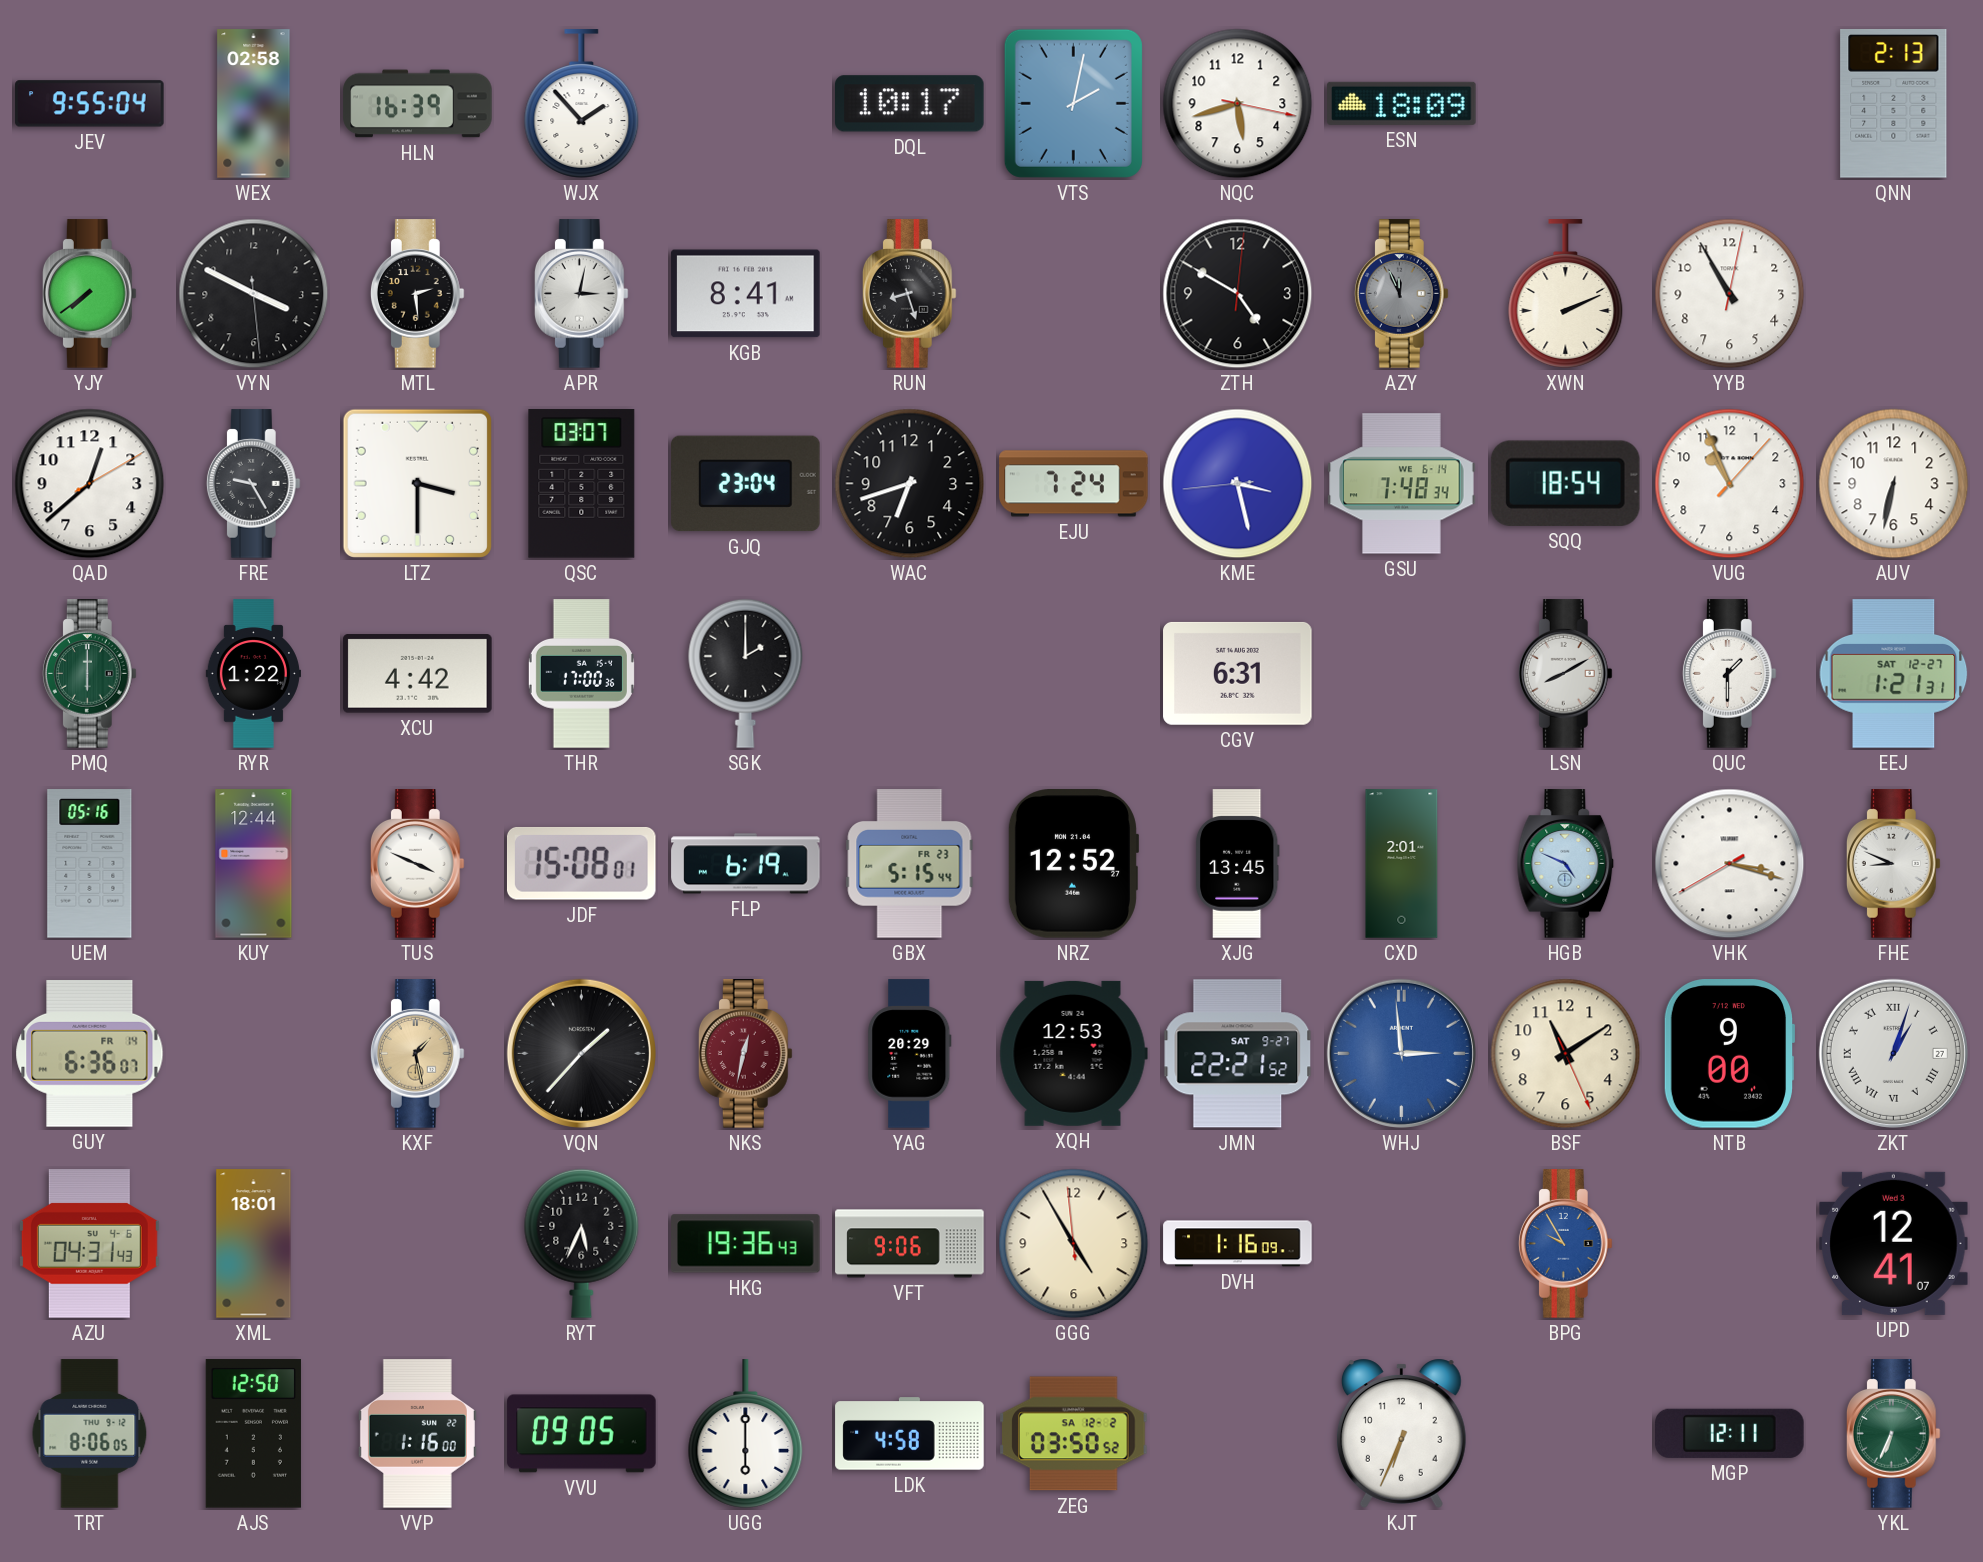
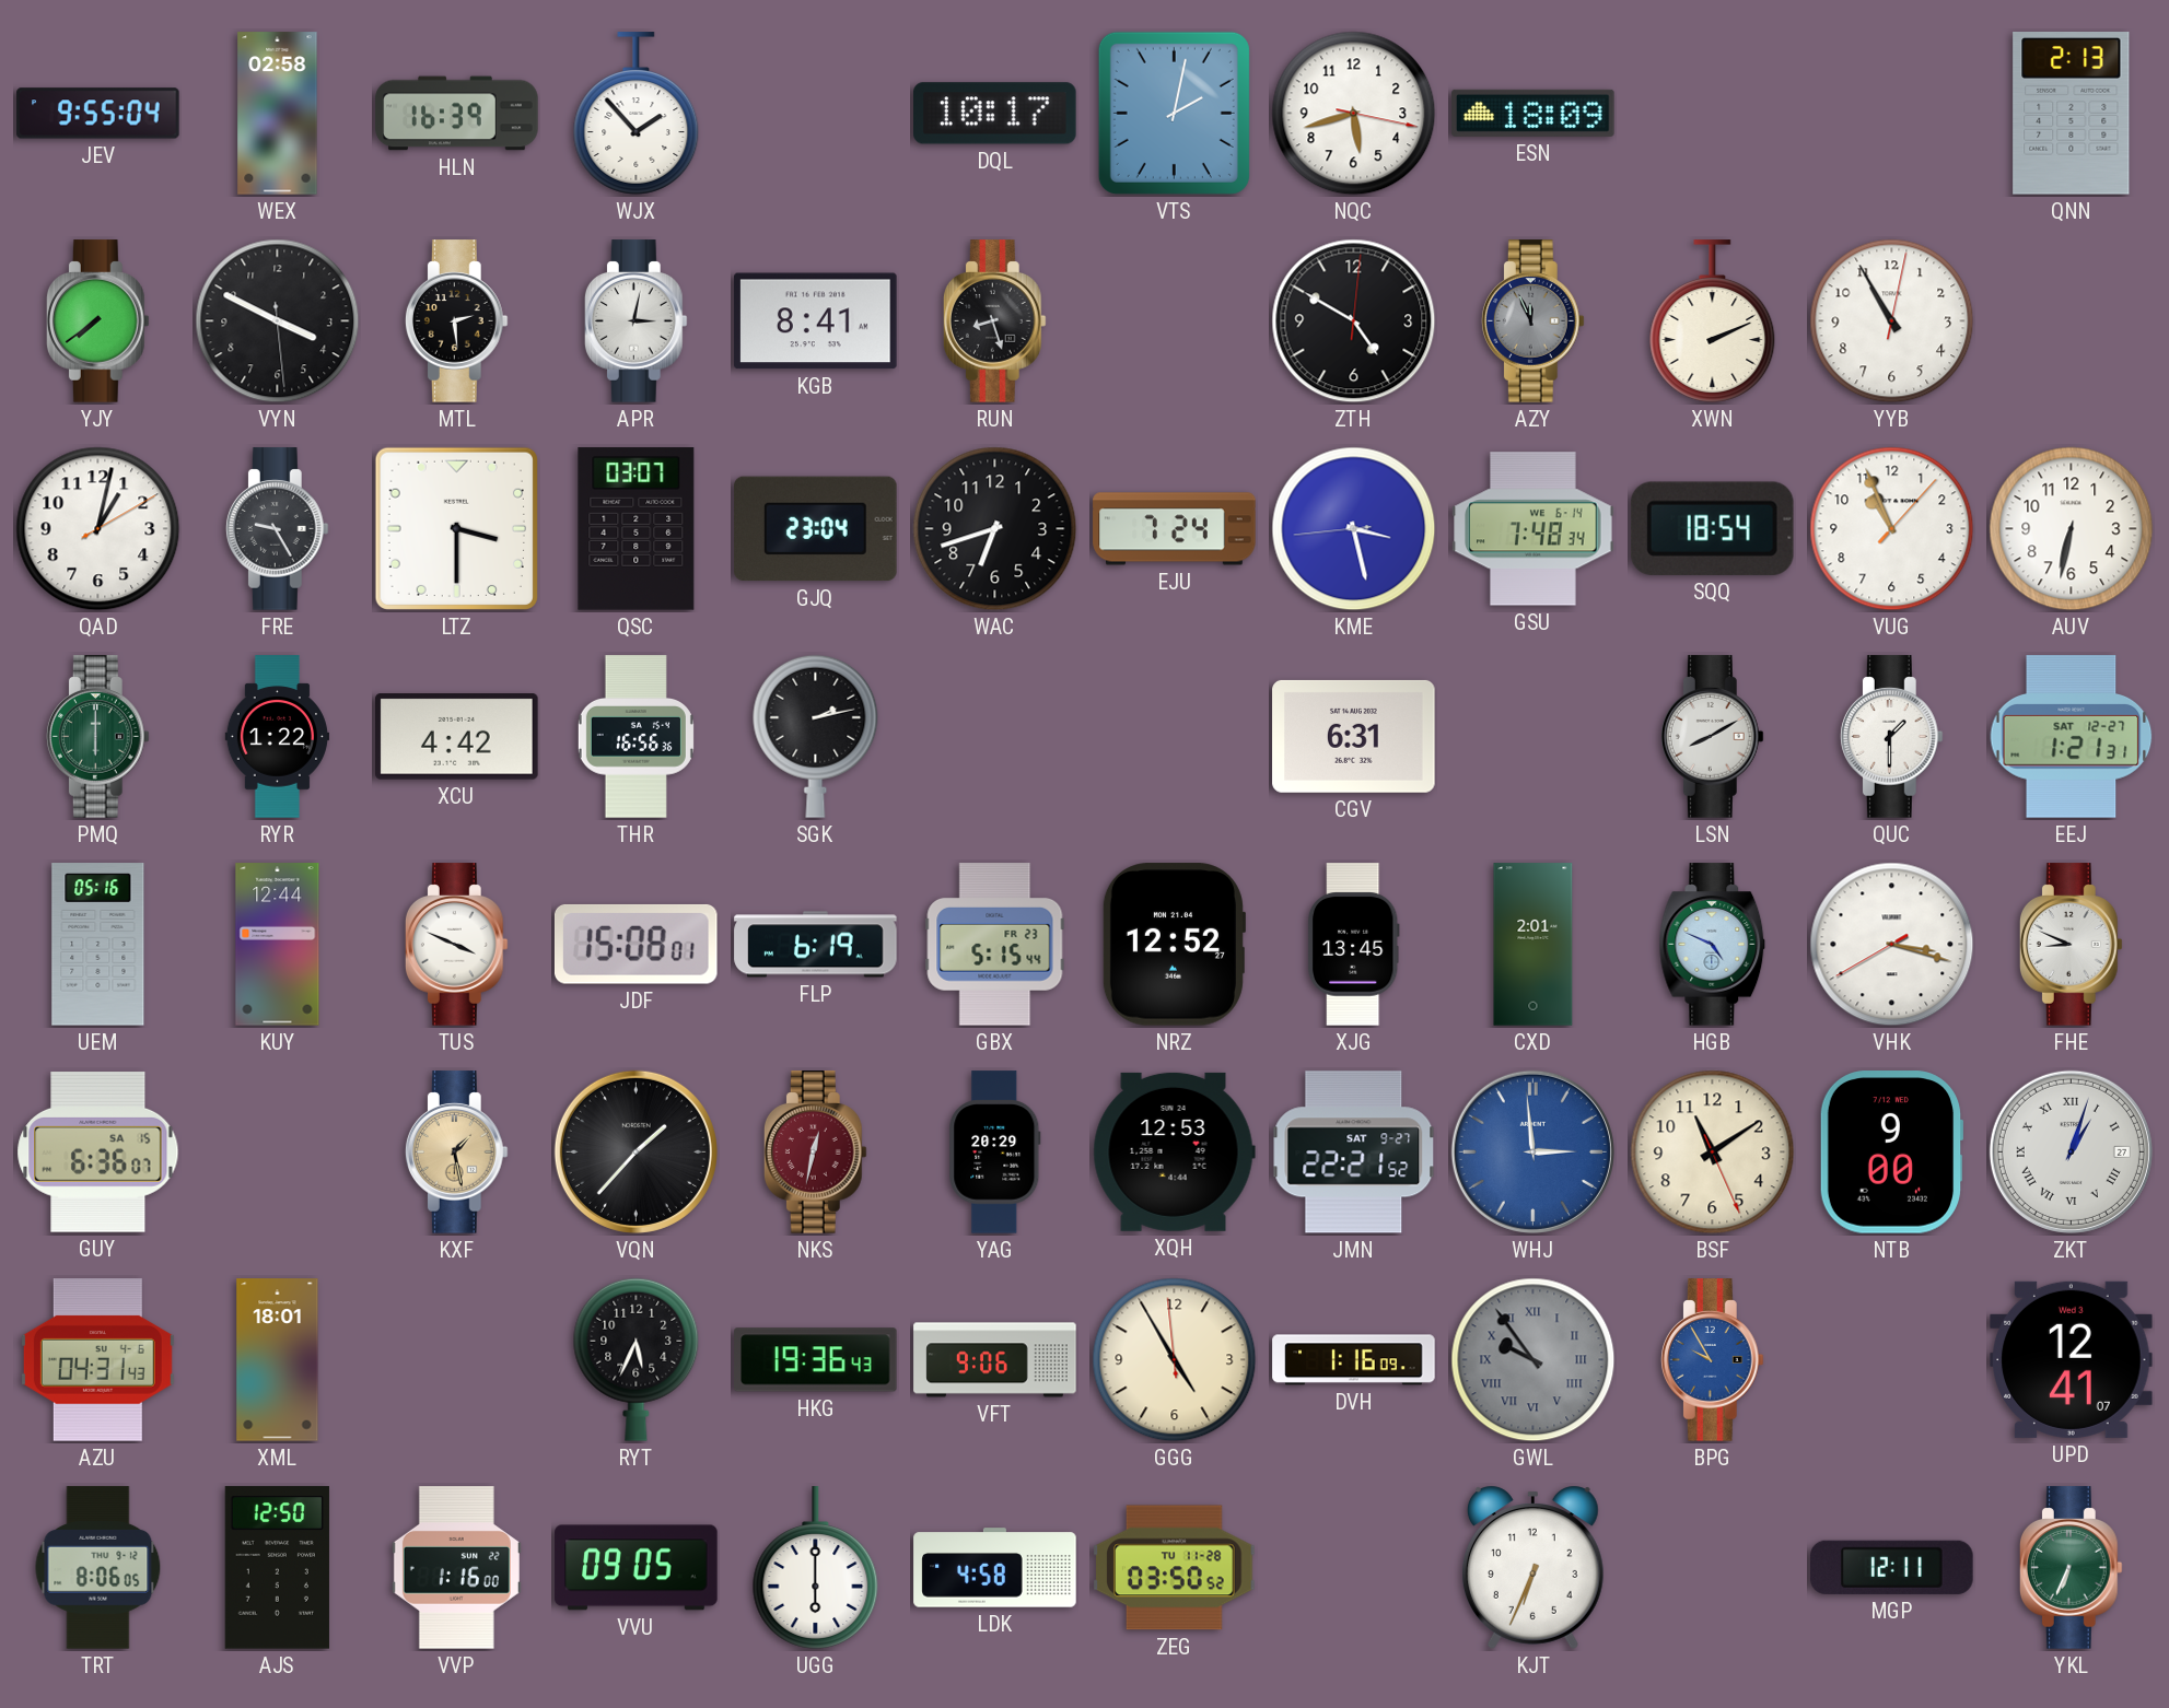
QAD: 12:38 -> 1:02
THR: 17:00 -> 16:56
SGK: 2:00 -> 2:13
GUY date: FR 14 -> SA 15
GWL: none -> 9:54
ZEG date: SA 12-2 -> TU 11-28
